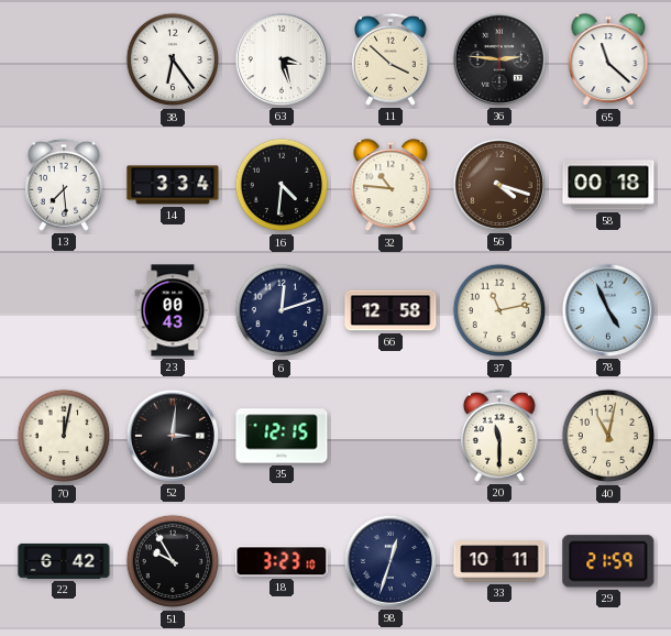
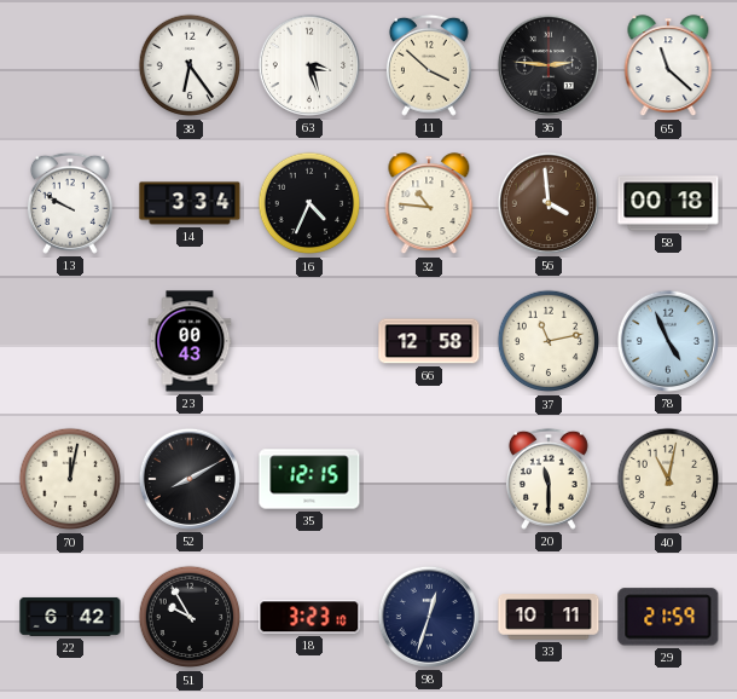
13: 7:29 -> 9:50
16: 4:31 -> 4:34
56: 4:18 -> 3:59
6: 12:12 -> none
52: 3:01 -> 8:10
